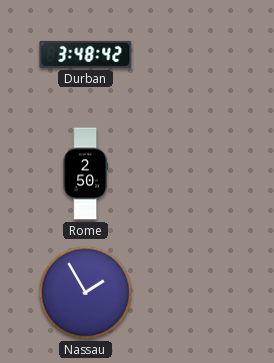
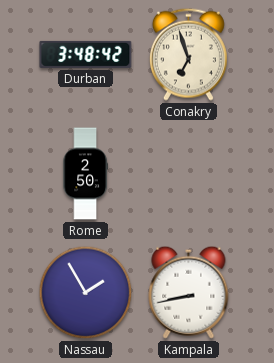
Conakry: none -> 6:57
Kampala: none -> 8:43
